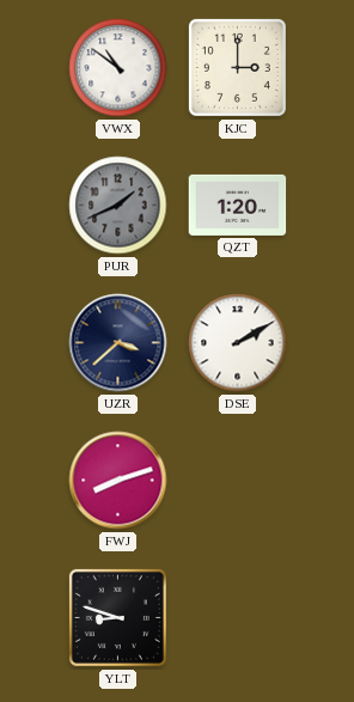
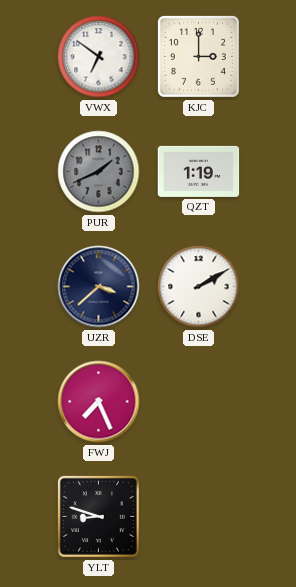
VWX: 10:51 -> 6:51
QZT: 1:20 -> 1:19
FWJ: 8:12 -> 7:26
